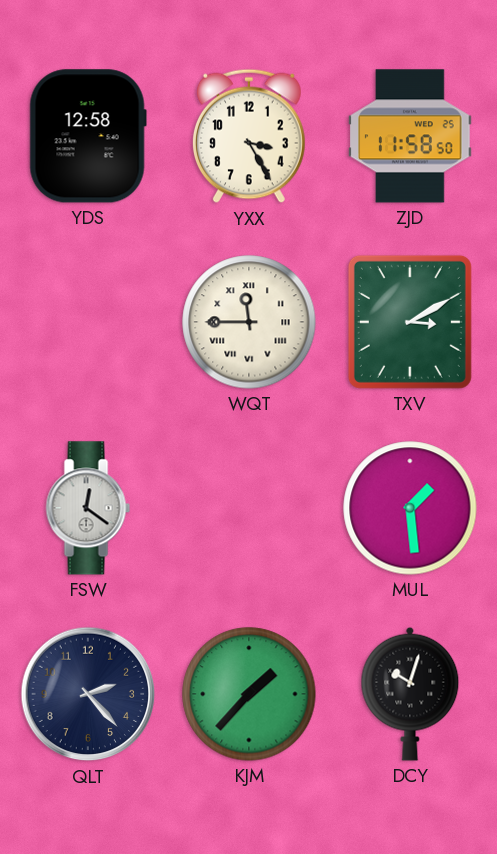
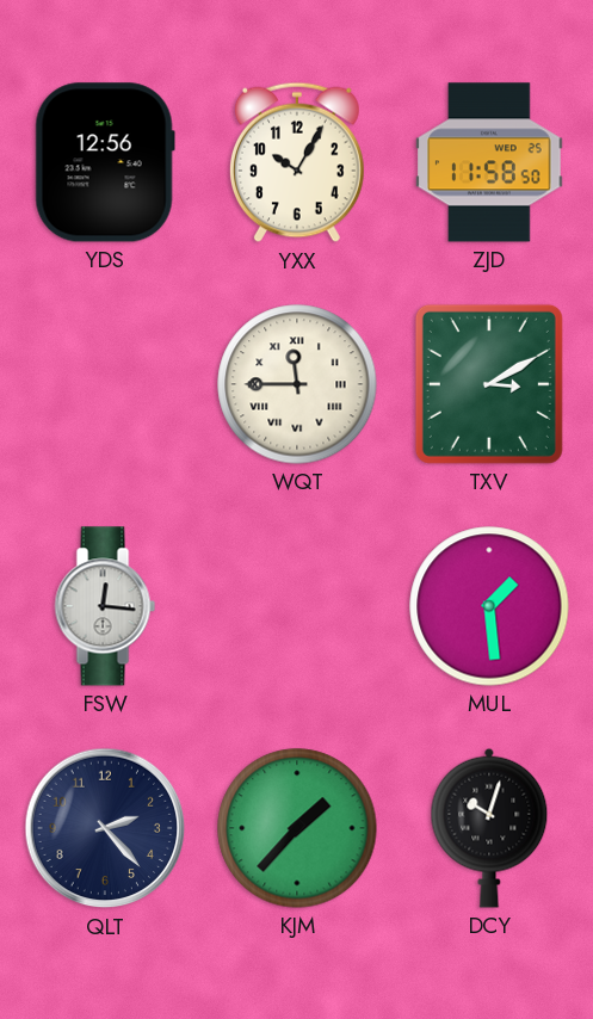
YDS: 12:58 -> 12:56
YXX: 3:25 -> 10:05
FSW: 12:21 -> 12:16
